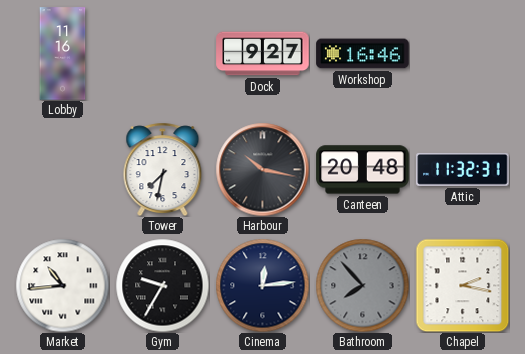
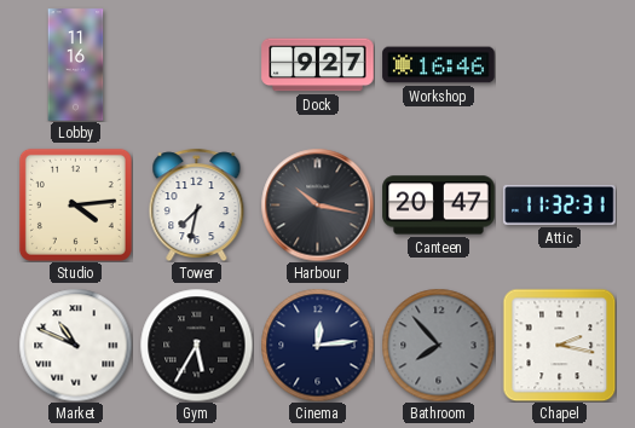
Studio: none -> 4:14
Canteen: 20:48 -> 20:47
Market: 10:44 -> 10:49
Gym: 9:35 -> 5:35
